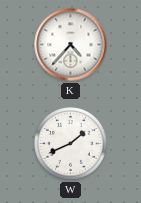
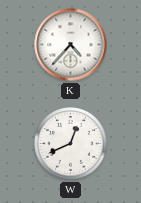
W: 1:41 -> 12:41
